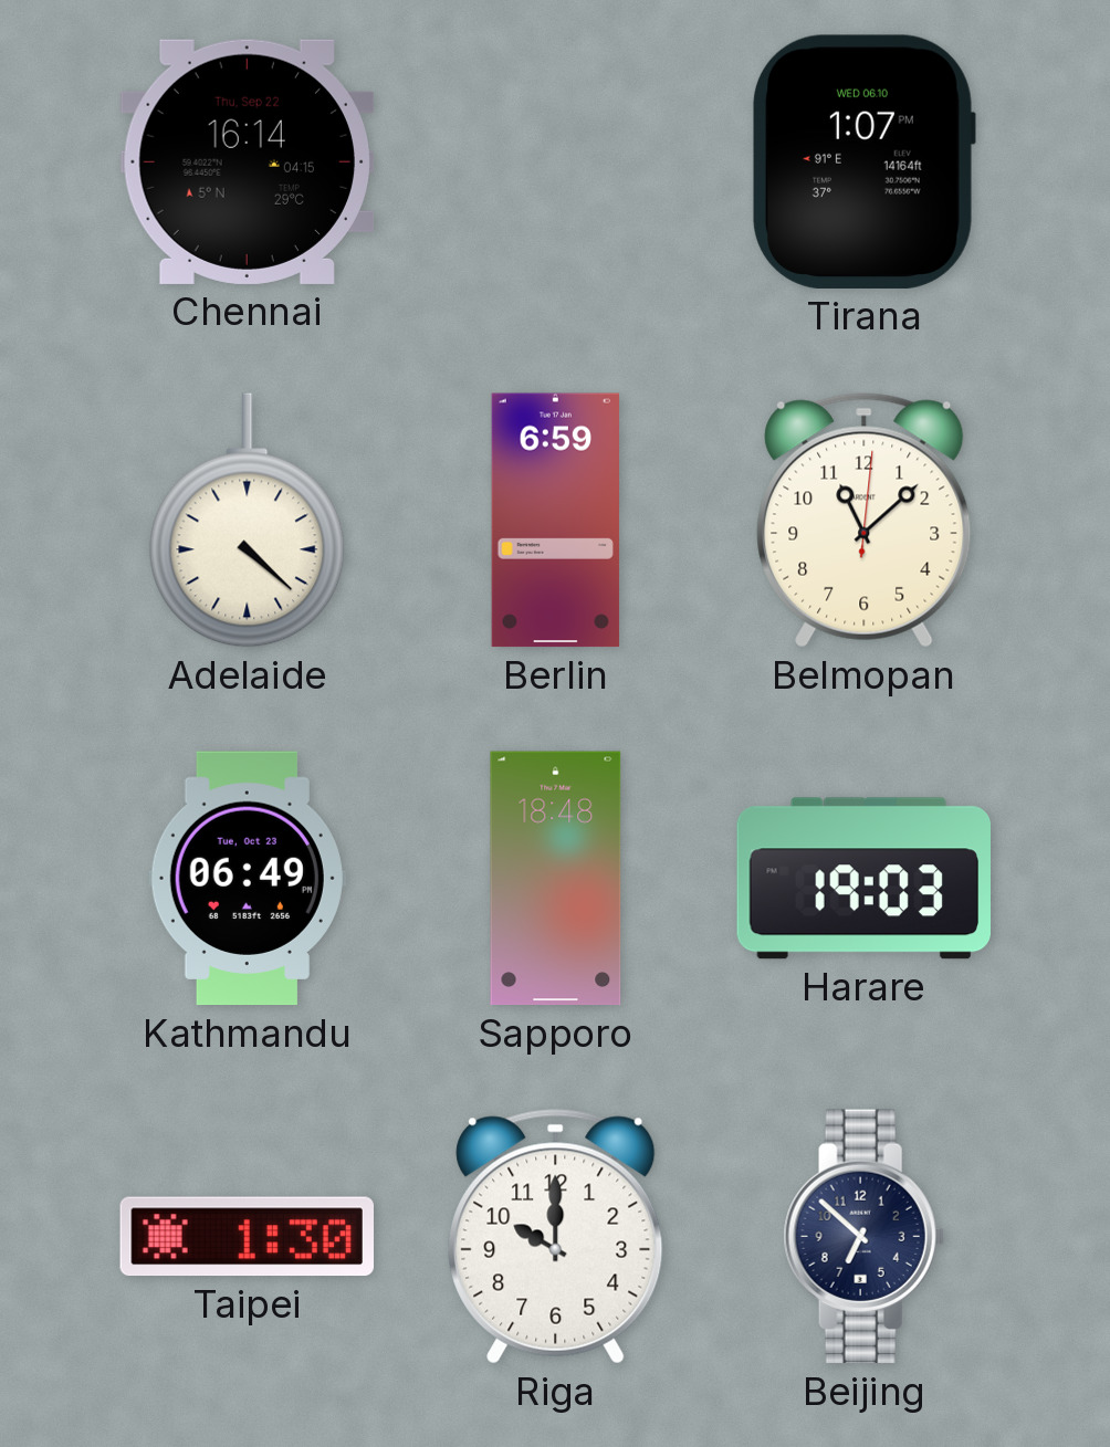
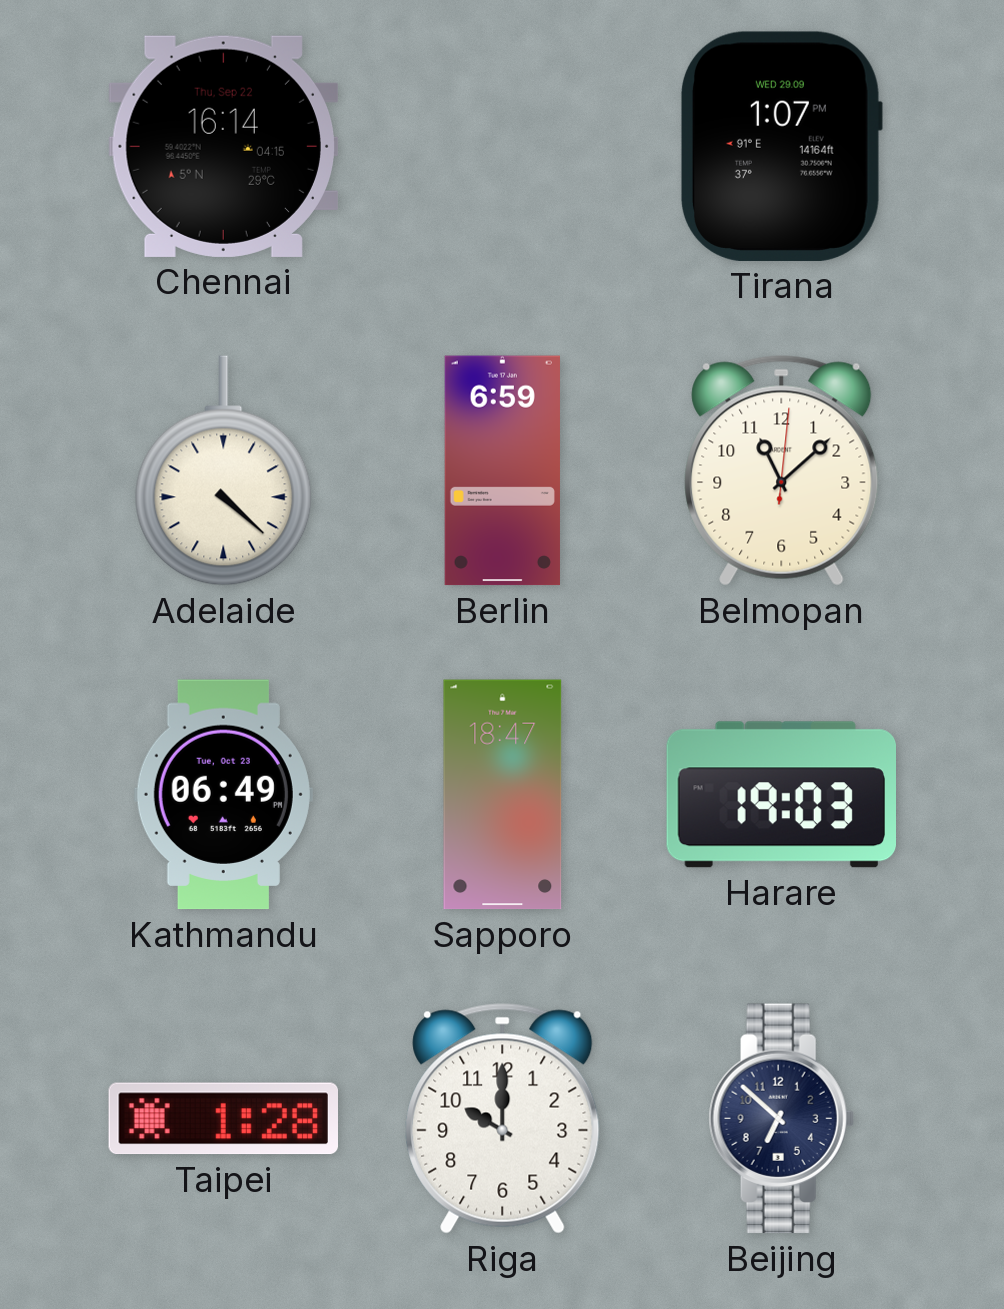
Tirana date: WED 06.10 -> WED 29.09
Sapporo: 18:48 -> 18:47
Taipei: 1:30 -> 1:28
